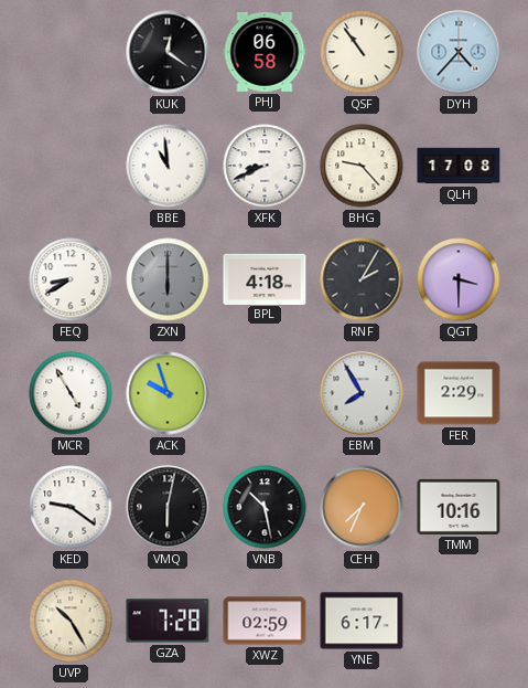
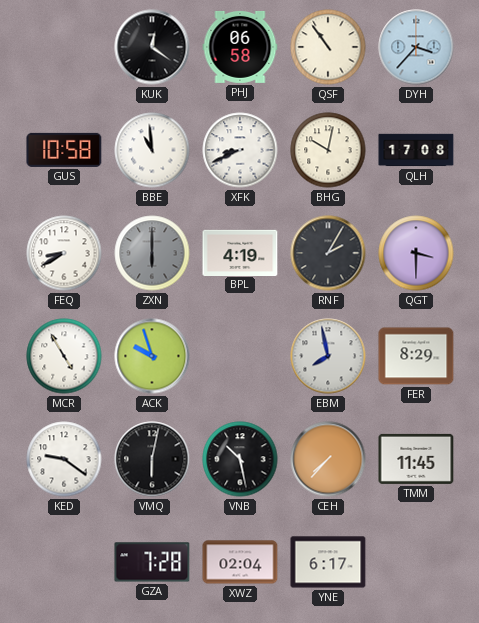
DYH: 4:37 -> 3:37
GUS: none -> 10:58
BHG: 9:23 -> 10:02
BPL: 4:18 -> 4:19
EBM: 7:55 -> 7:58
FER: 2:29 -> 8:29
CEH: 7:34 -> 7:37
TMM: 10:16 -> 11:45
UVP: 10:25 -> none
XWZ: 02:59 -> 02:04
